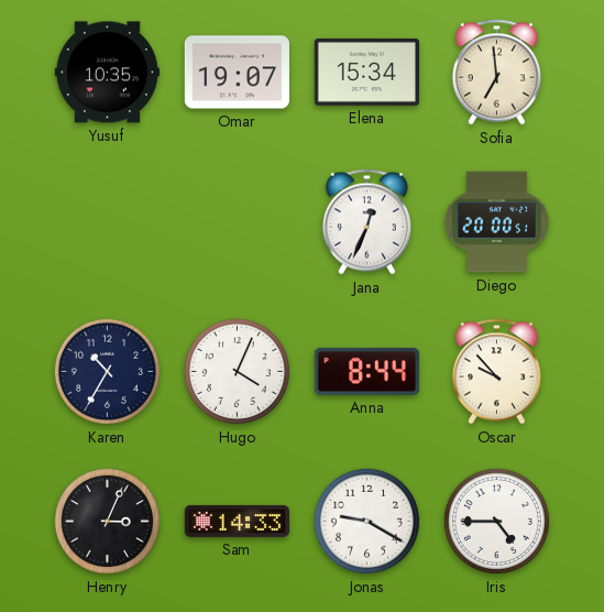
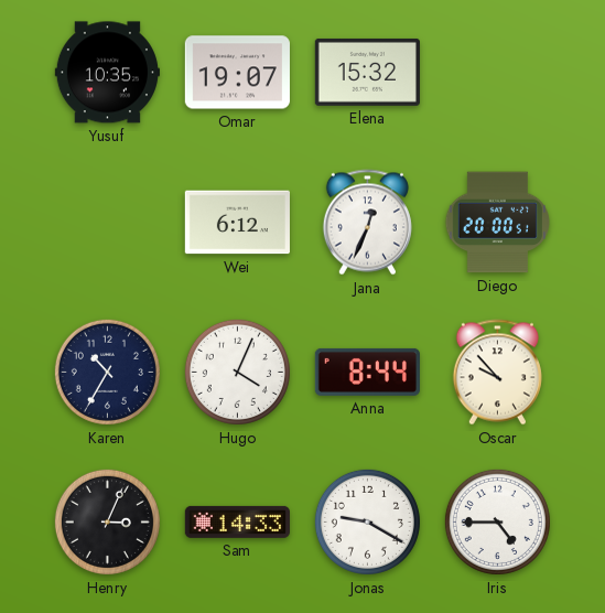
Elena: 15:34 -> 15:32
Sofia: 6:59 -> none
Wei: none -> 6:12
